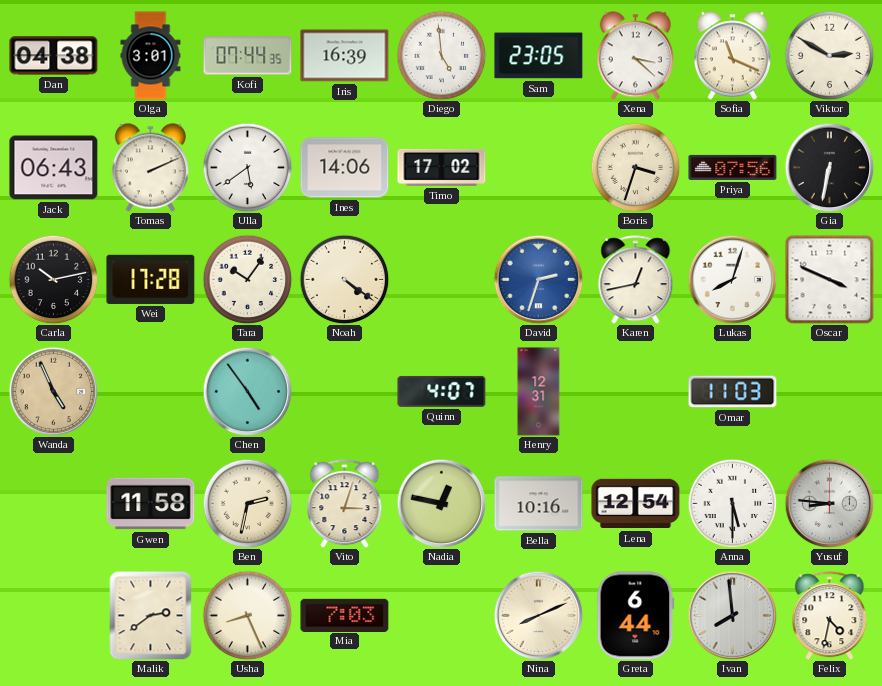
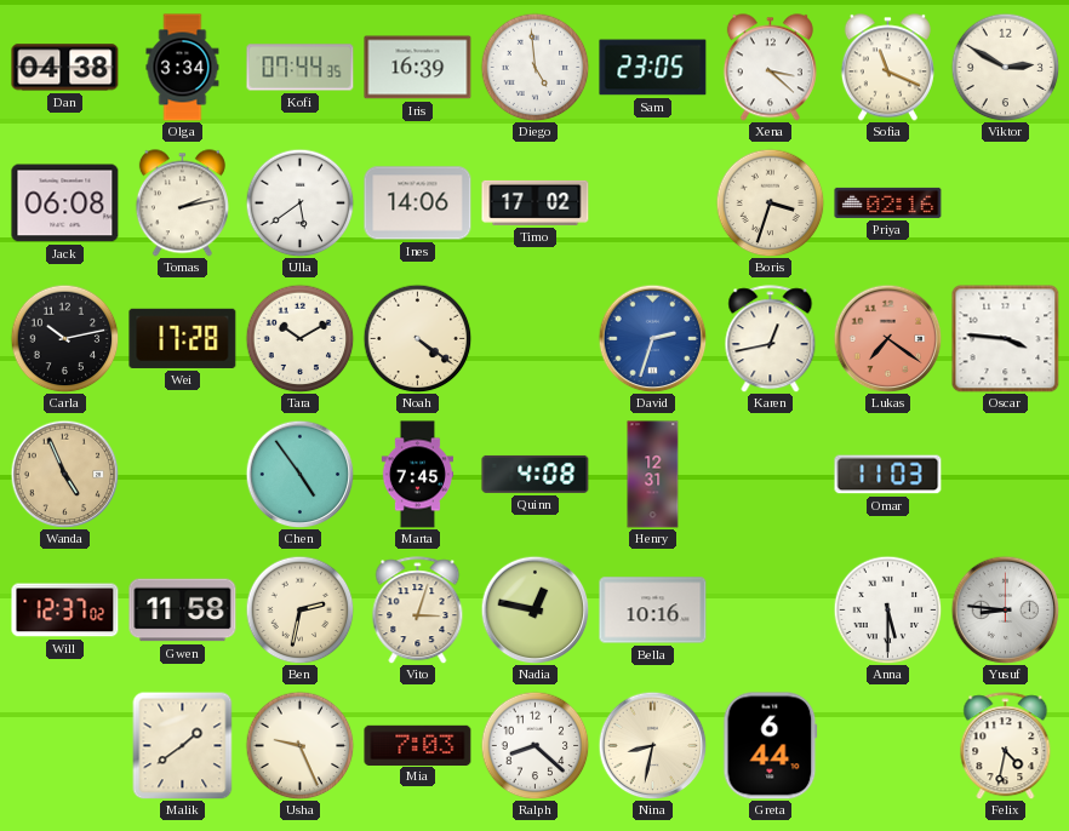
Olga: 3:01 -> 3:34
Jack: 06:43 -> 06:08
Tomas: 2:11 -> 2:13
Priya: 07:56 -> 02:16
Gia: 6:32 -> none
Tara: 10:06 -> 10:10
Lukas: 8:03 -> 7:21
Lukas dial: white -> salmon
Oscar: 3:49 -> 3:46
Marta: none -> 7:45
Quinn: 4:07 -> 4:08
Will: none -> 12:37
Lena: 12:54 -> none
Malik: 2:39 -> 1:39
Usha: 8:26 -> 9:26
Ralph: none -> 8:22
Nina: 8:11 -> 8:32
Ivan: 7:59 -> none
